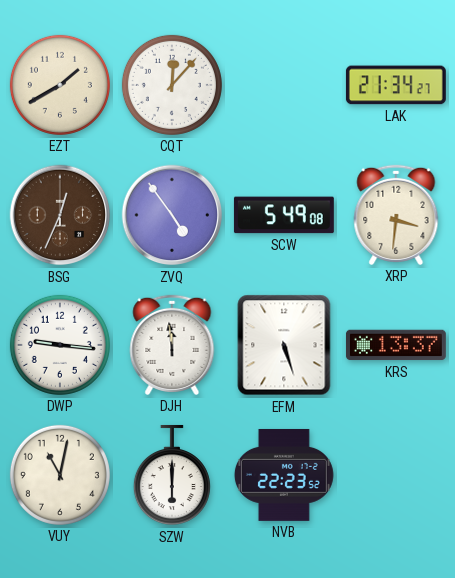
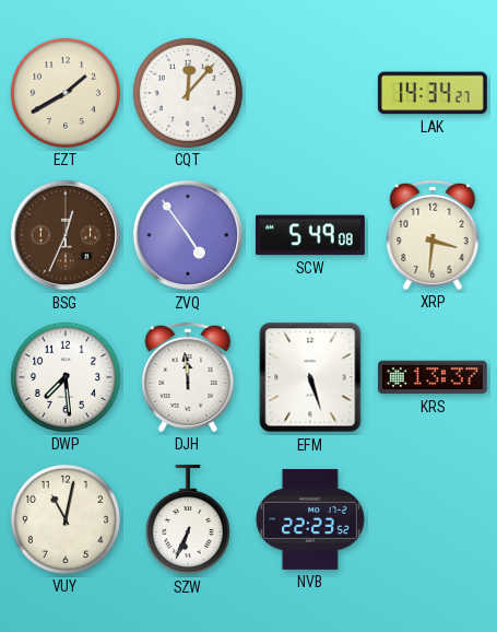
LAK: 21:34 -> 14:34
DWP: 9:16 -> 7:29
SZW: 6:00 -> 6:34
